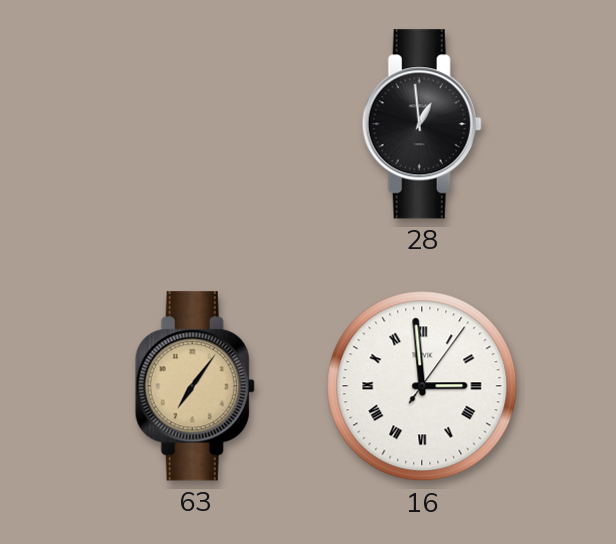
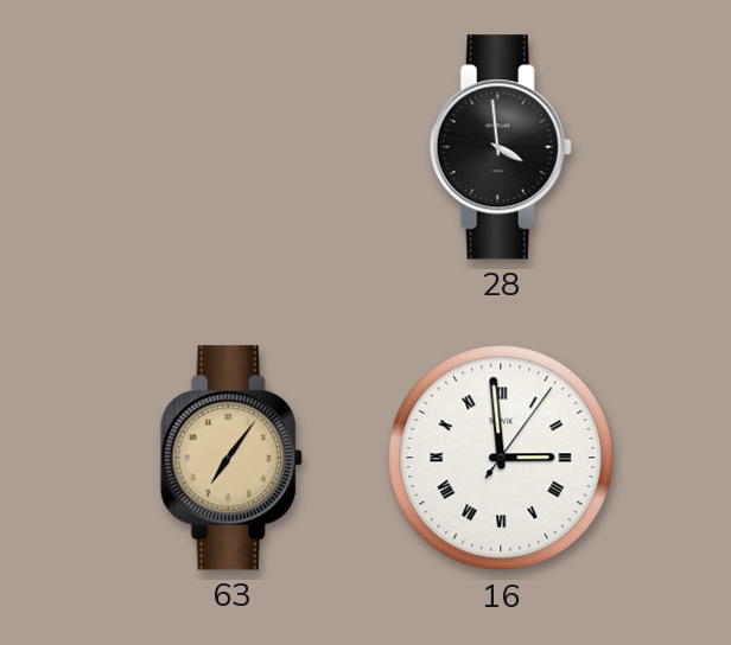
28: 12:59 -> 3:59
